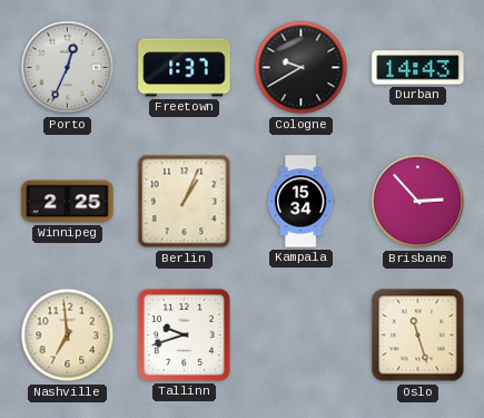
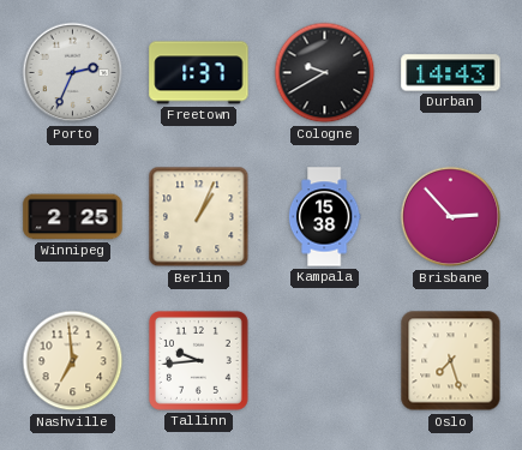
Porto: 12:34 -> 2:34
Kampala: 15:34 -> 15:38
Tallinn: 9:42 -> 9:44
Oslo: 11:27 -> 7:27
